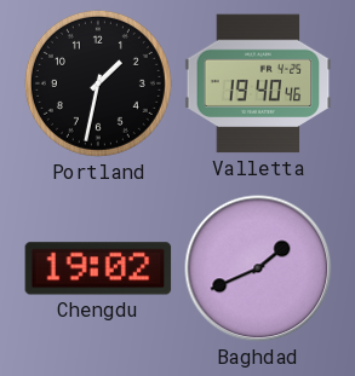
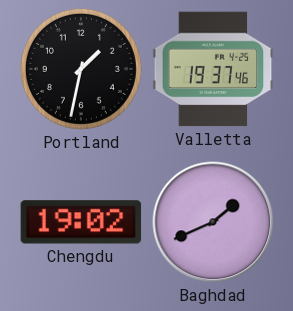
Valletta: 19:40 -> 19:37
